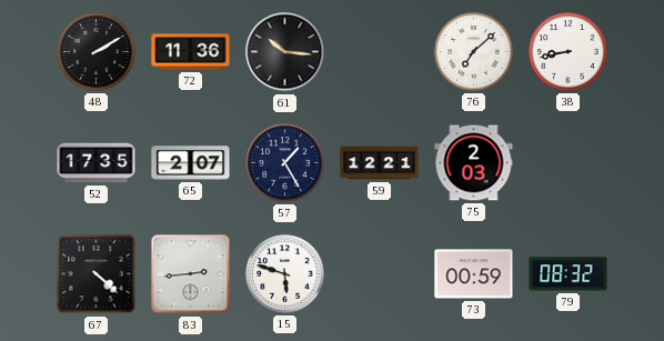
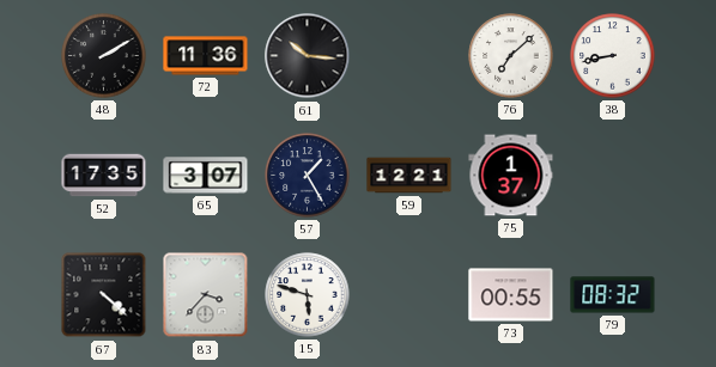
65: 2:07 -> 3:07
75: 2:03 -> 1:37
83: 2:44 -> 3:37
73: 00:59 -> 00:55
